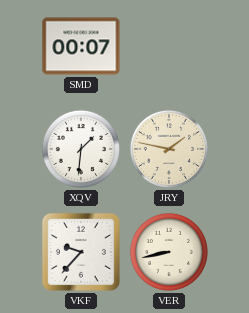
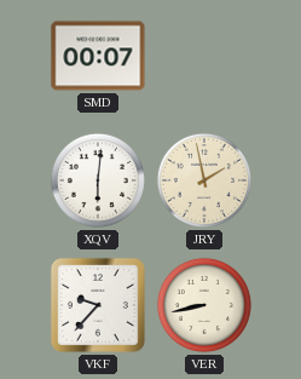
XQV: 1:31 -> 6:01
JRY: 1:47 -> 1:58
